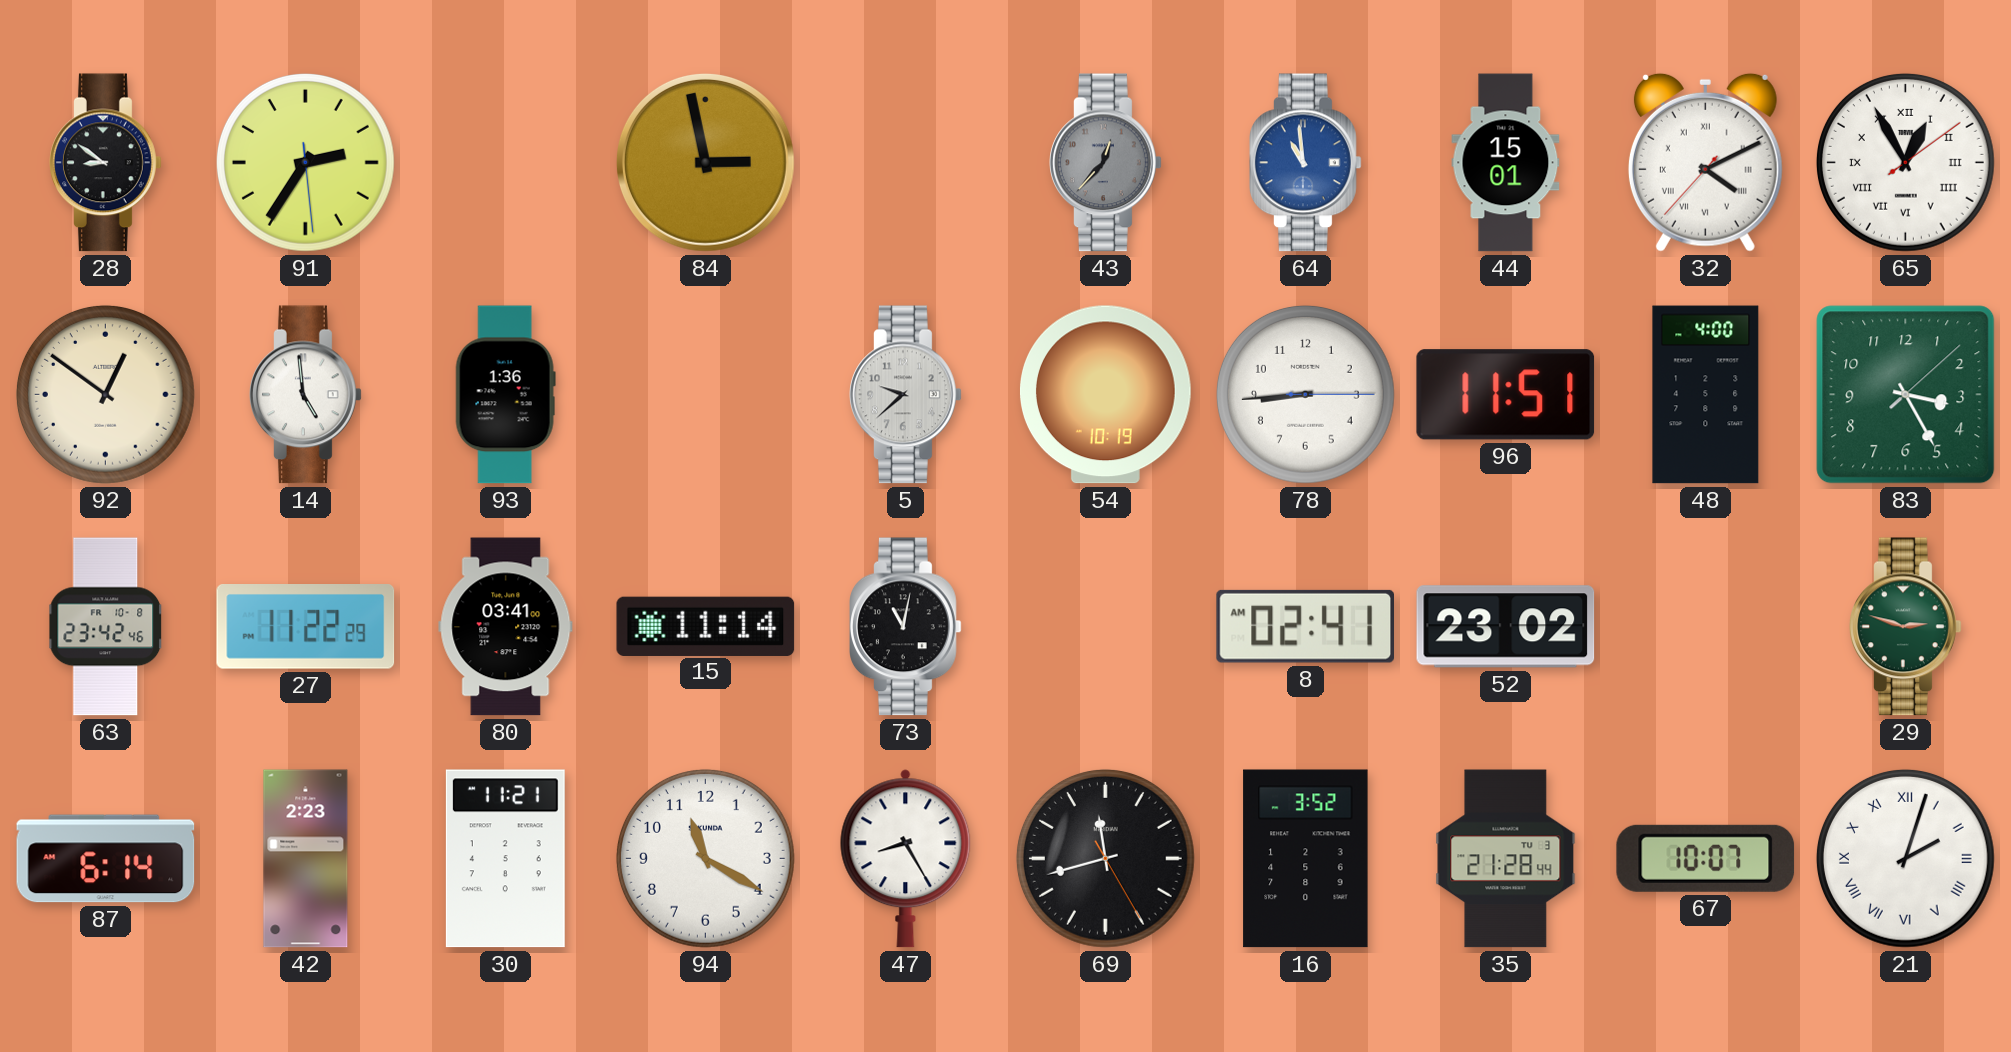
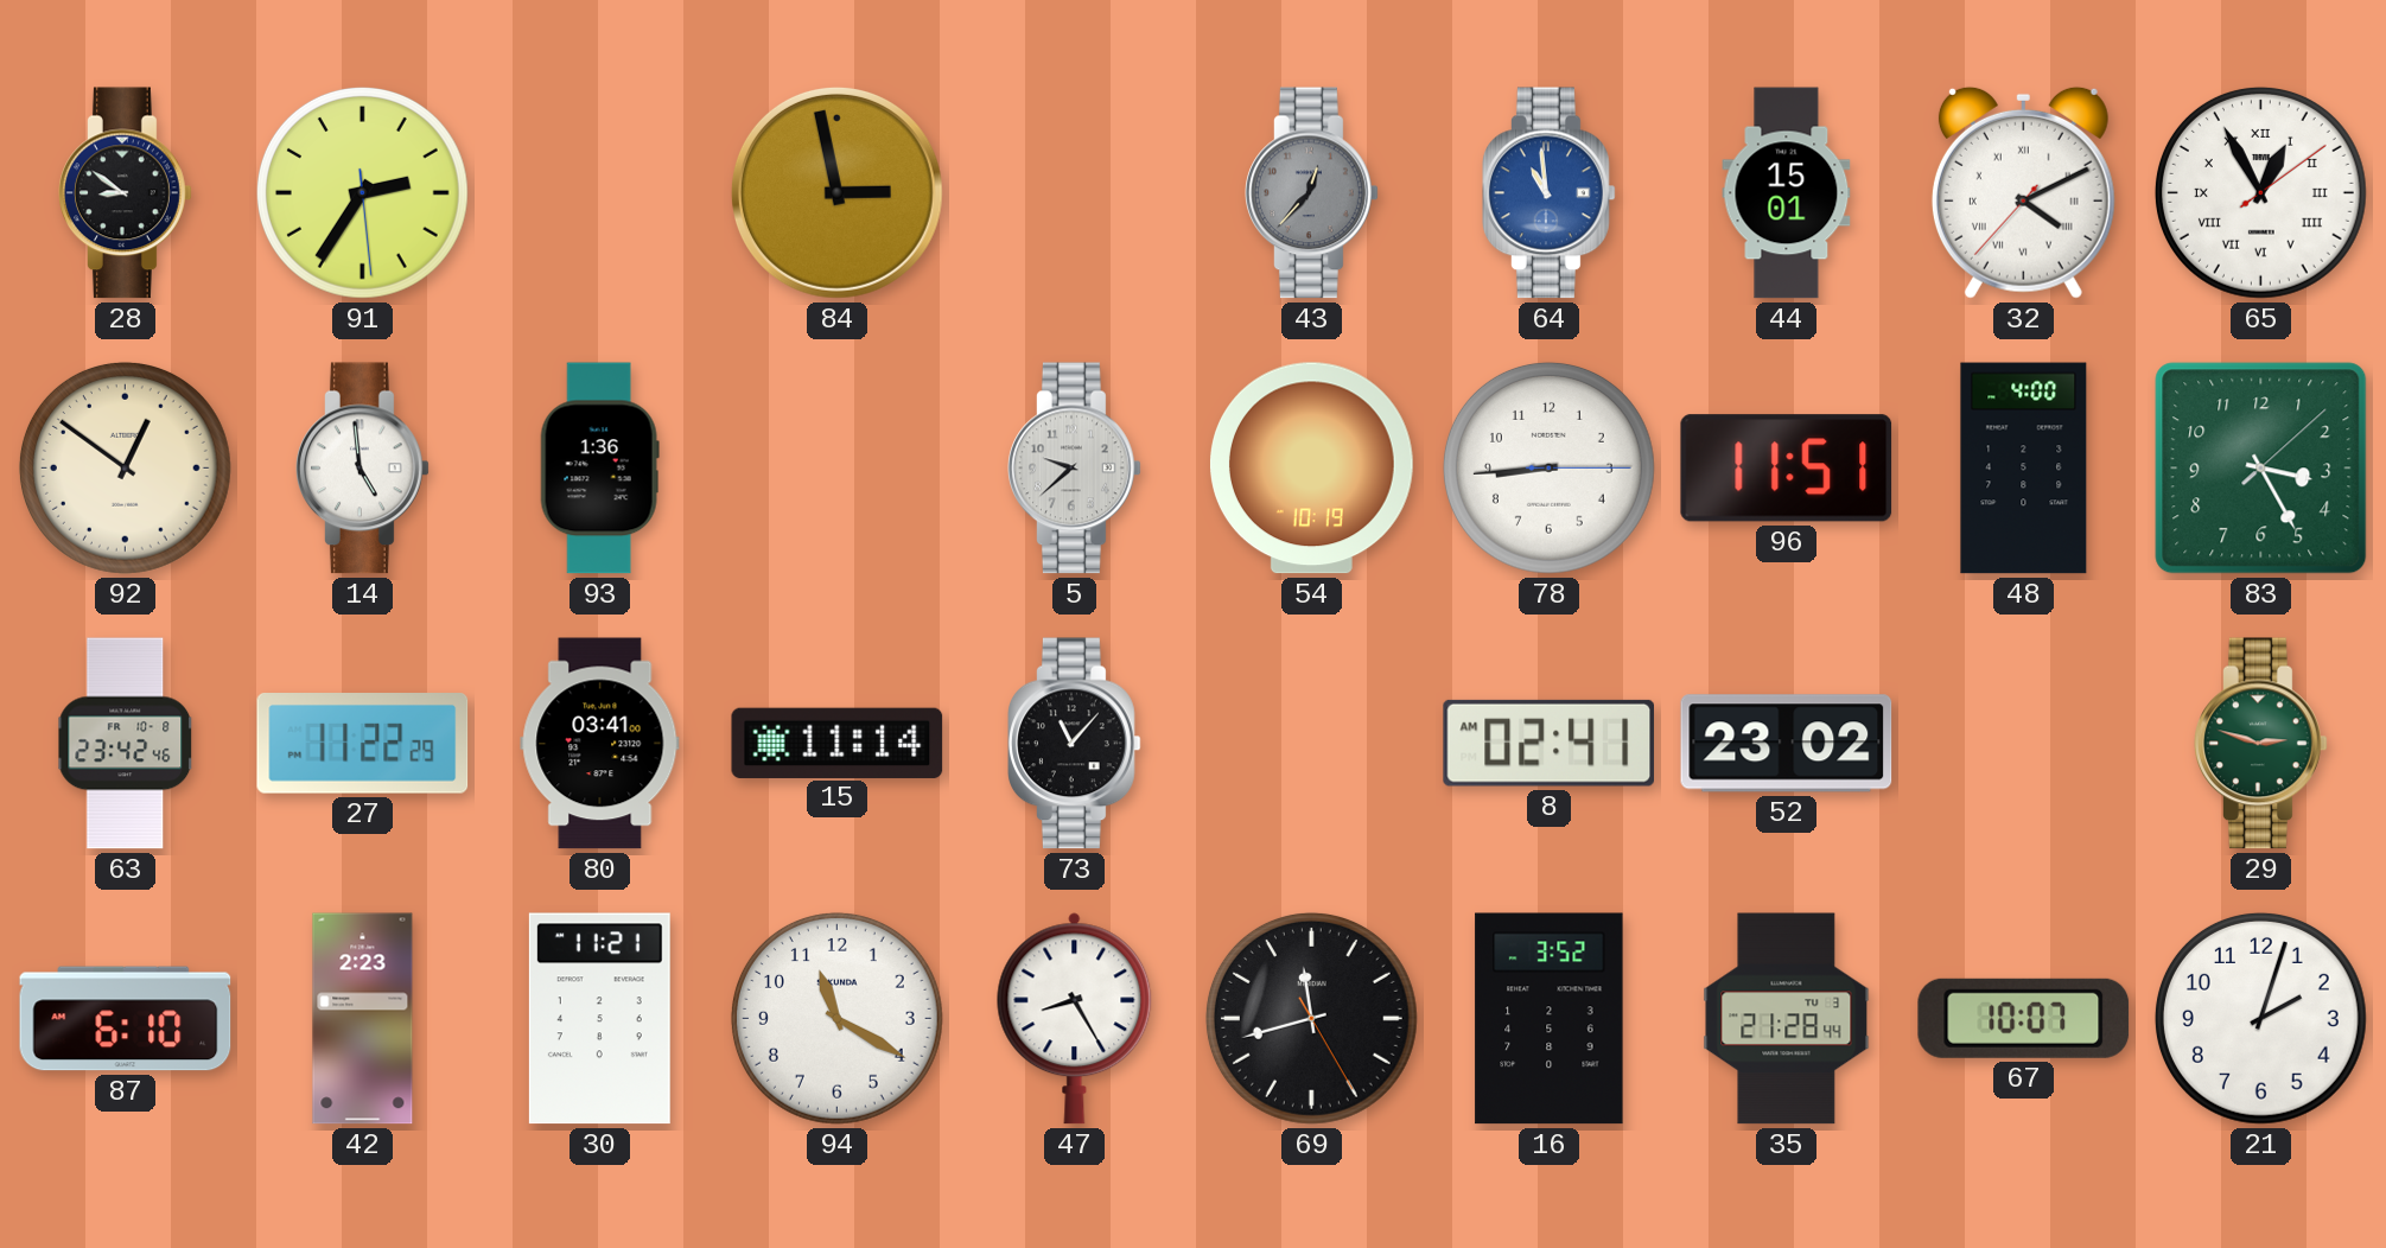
73: 11:02 -> 11:07
87: 6:14 -> 6:10
21 numerals: Roman -> Arabic
